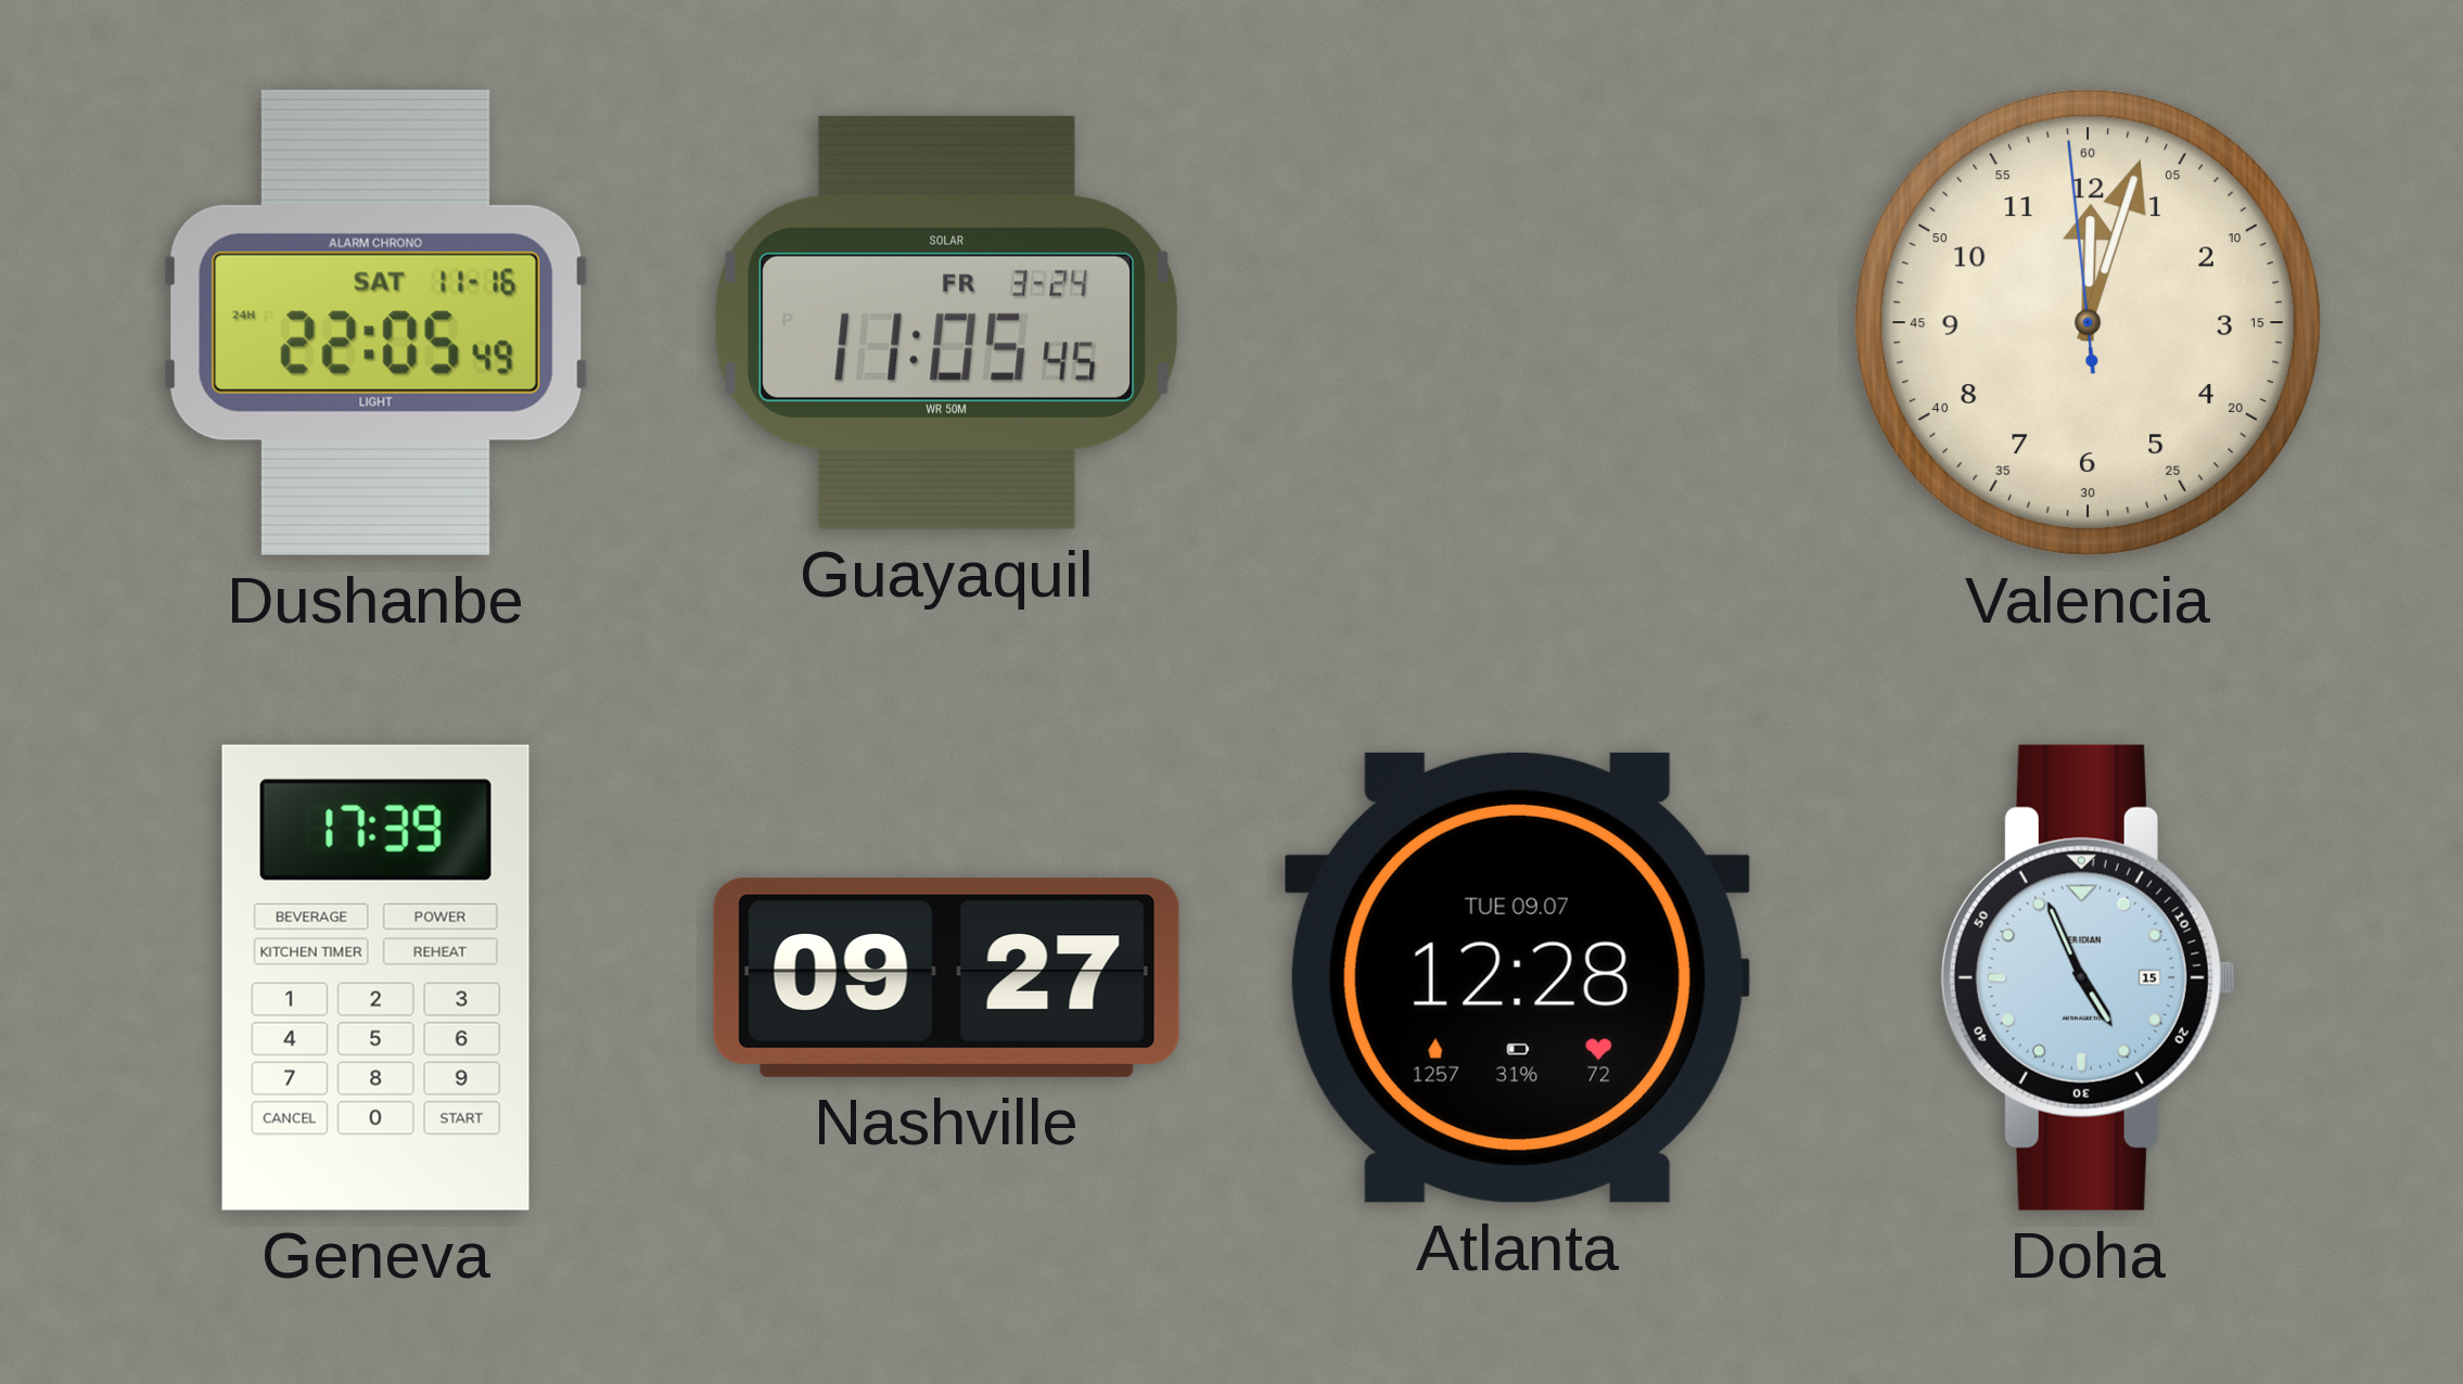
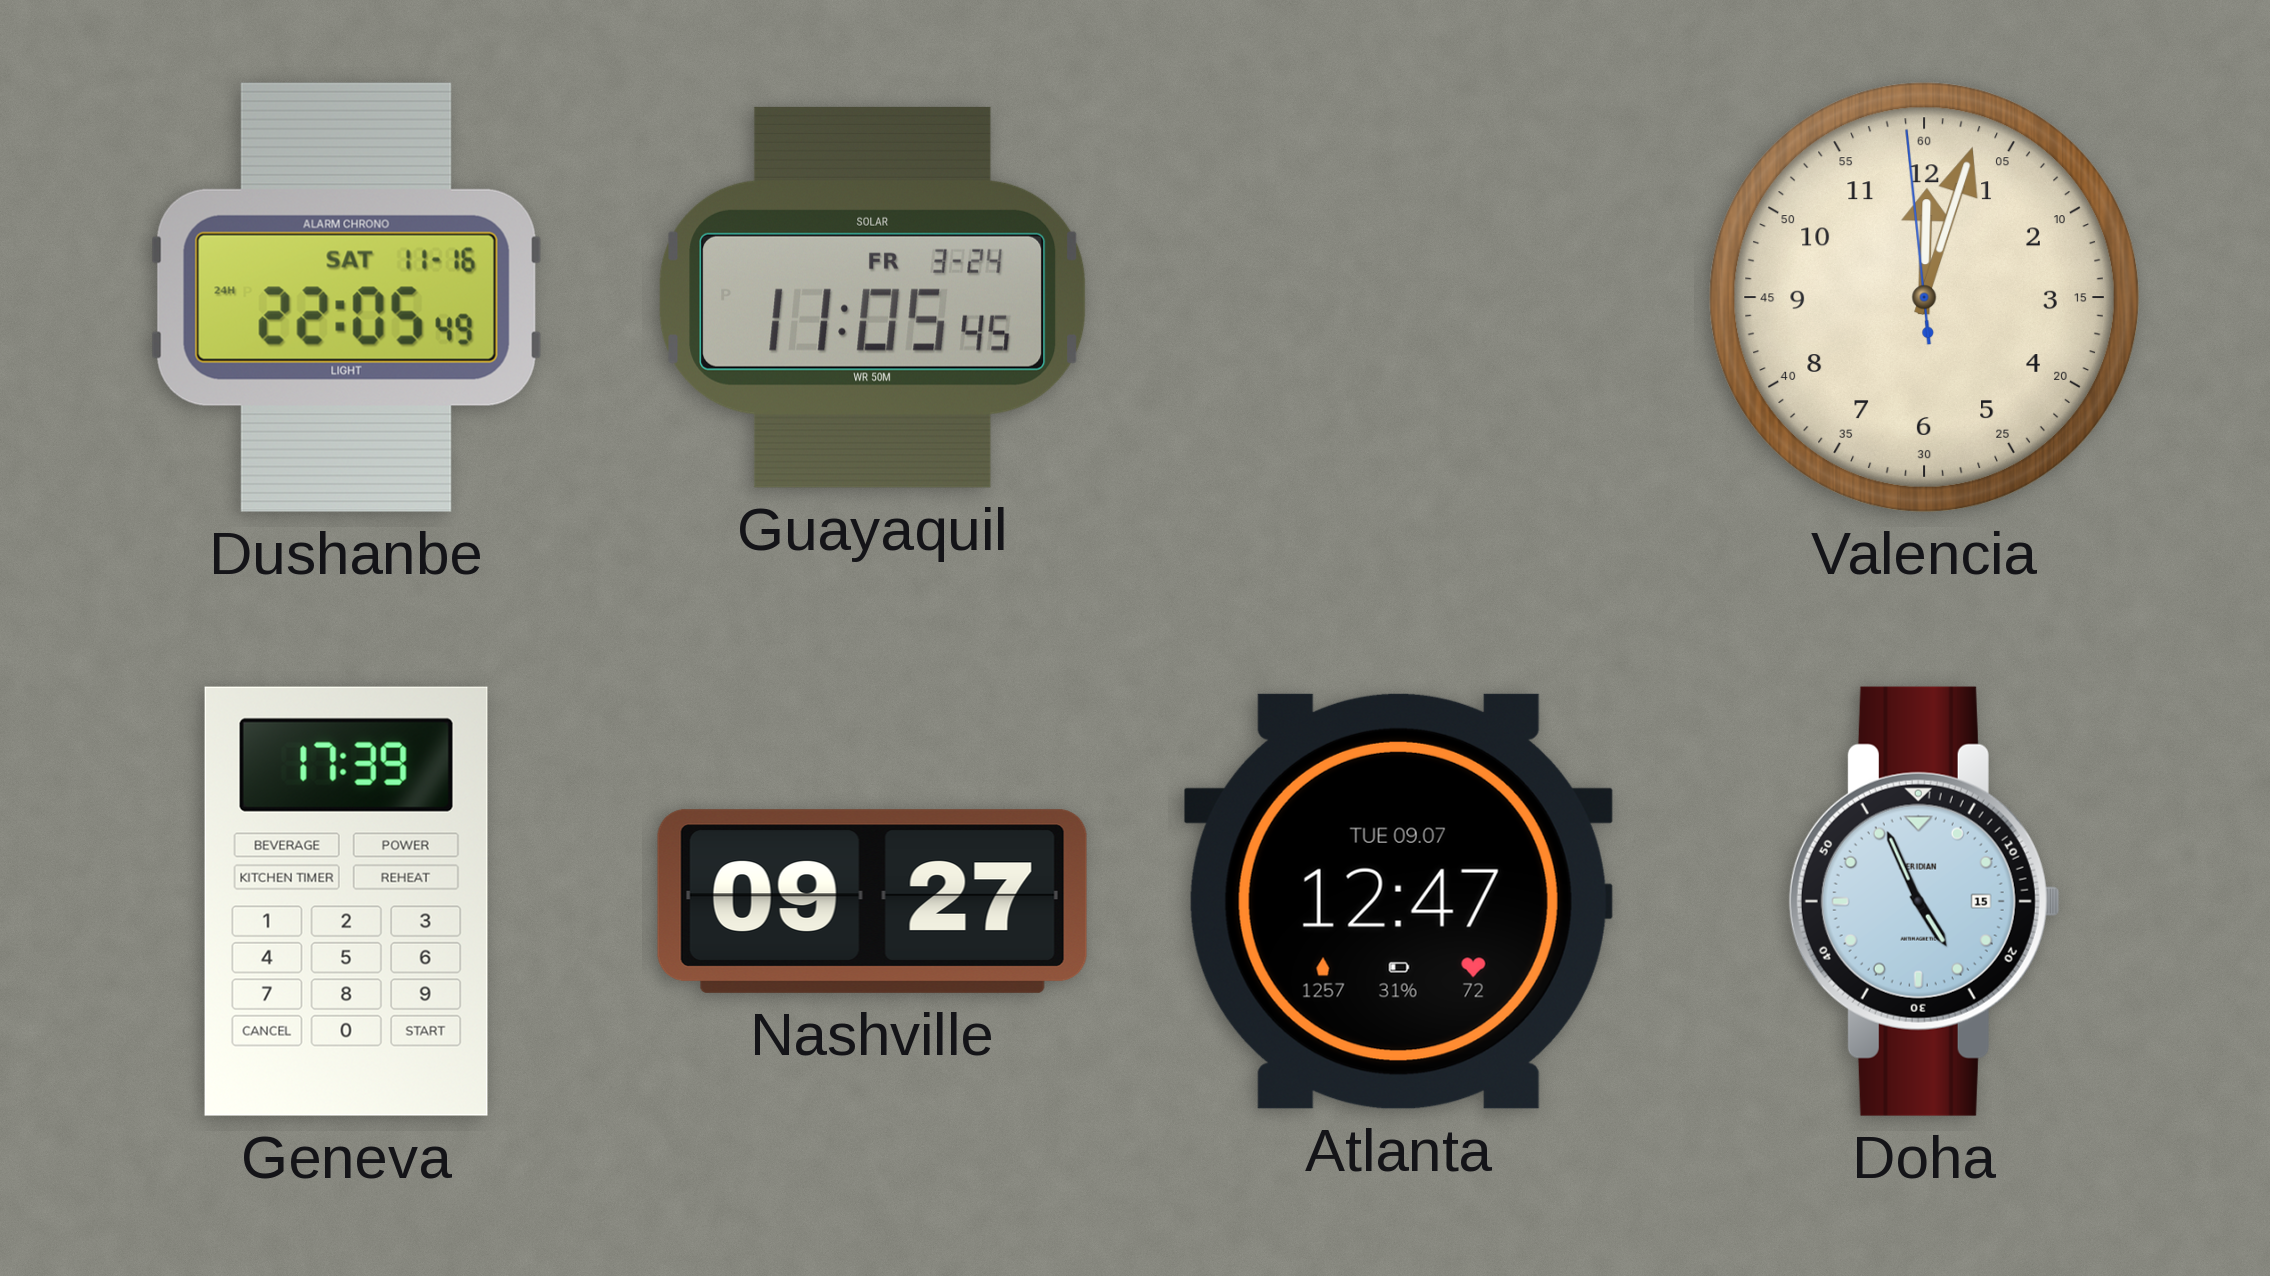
Atlanta: 12:28 -> 12:47
